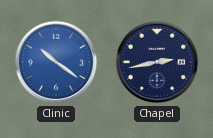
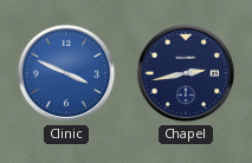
Clinic: 10:21 -> 3:49
